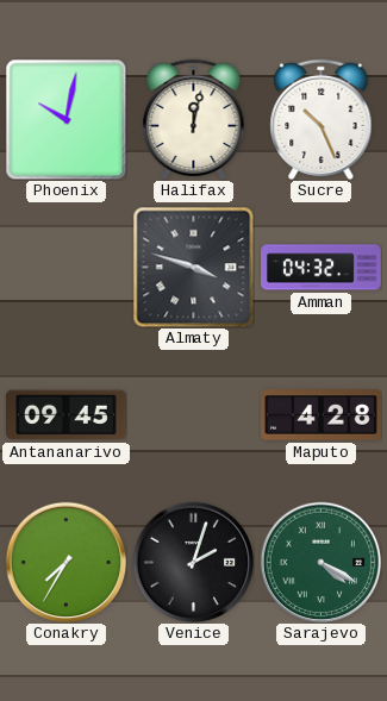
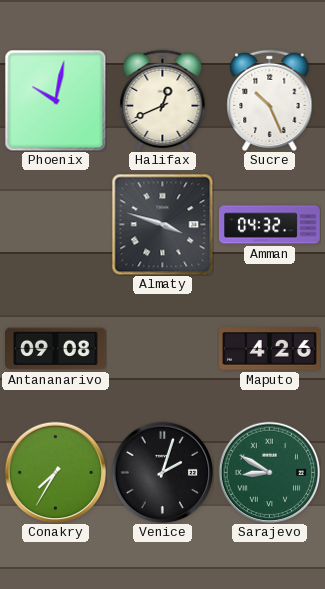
Halifax: 12:02 -> 12:41
Antananarivo: 09:45 -> 09:08
Maputo: 4:28 -> 4:26
Sarajevo: 4:20 -> 8:50
